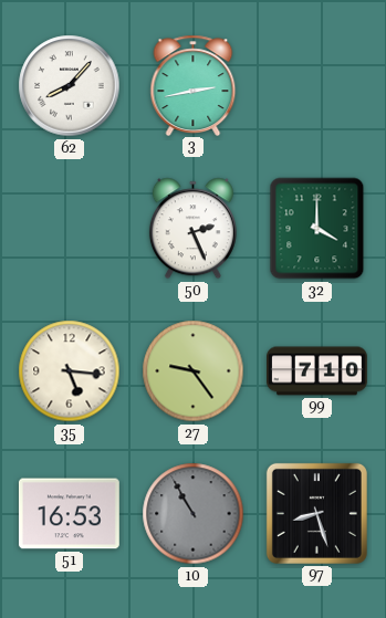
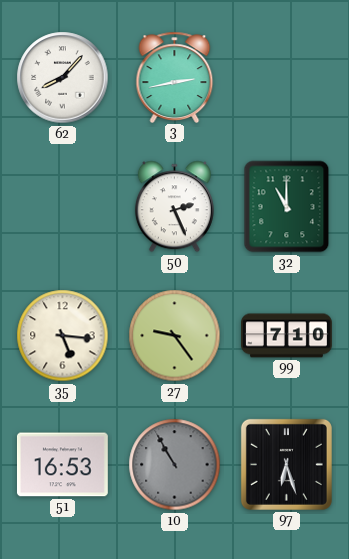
32: 4:00 -> 11:00
97: 8:27 -> 6:27
